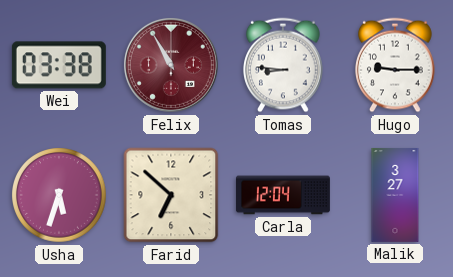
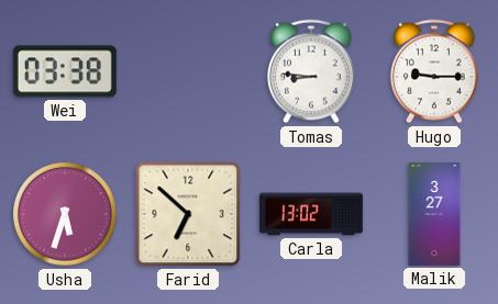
Felix: 10:55 -> none
Carla: 12:04 -> 13:02
